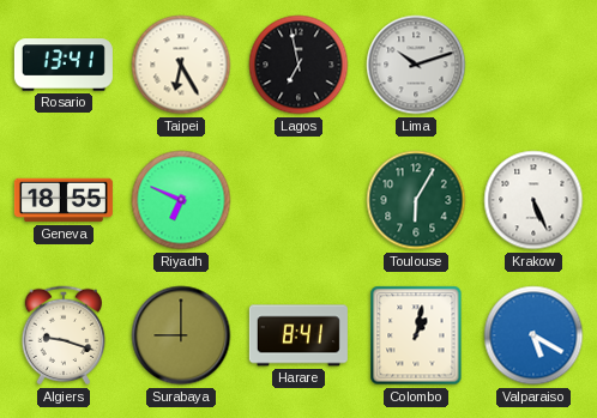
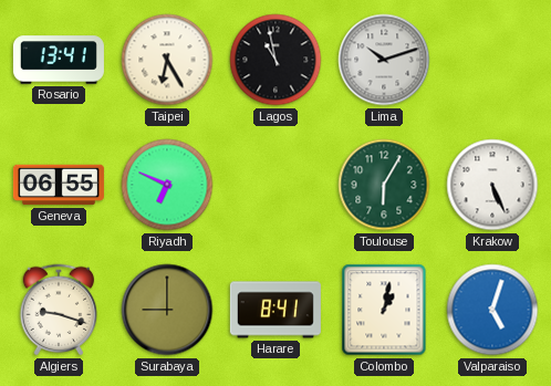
Lagos: 6:58 -> 10:58
Geneva: 18:55 -> 06:55
Valparaiso: 5:20 -> 5:03
